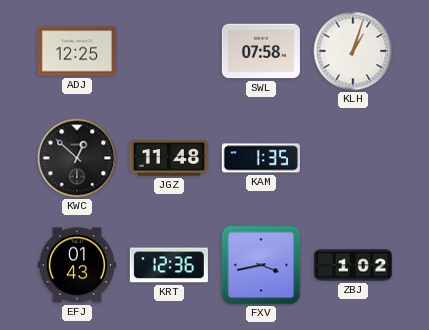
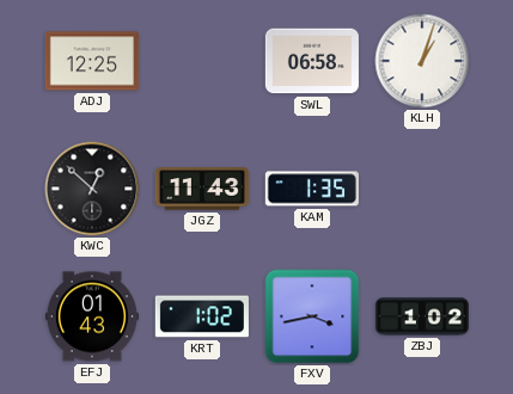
SWL: 07:58 -> 06:58
JGZ: 11:48 -> 11:43
KRT: 12:36 -> 1:02
